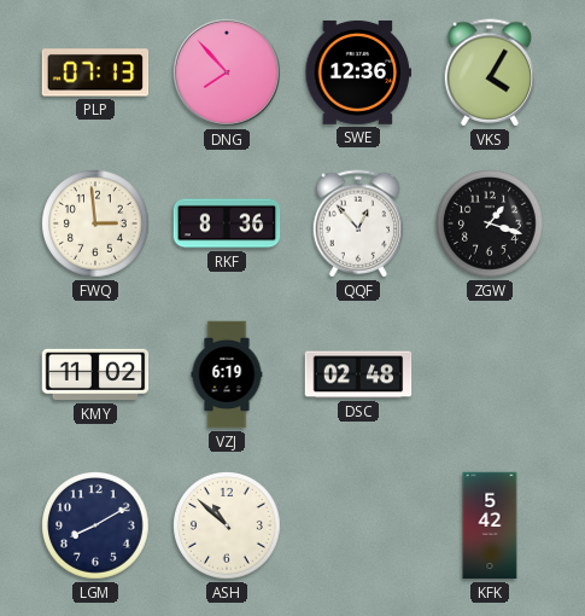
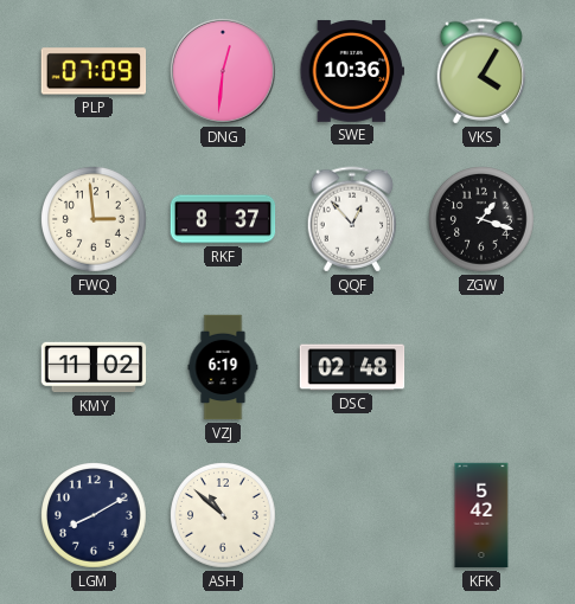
PLP: 07:13 -> 07:09
DNG: 7:53 -> 12:31
SWE: 12:36 -> 10:36
RKF: 8:36 -> 8:37
